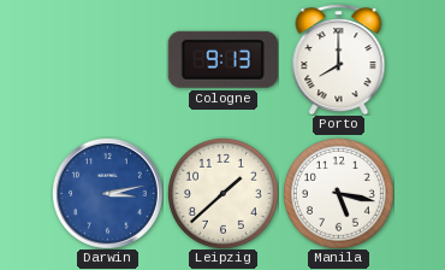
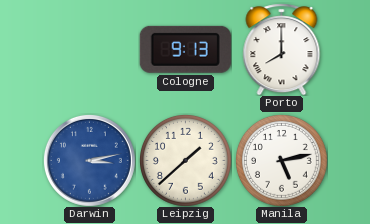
Manila: 5:17 -> 5:13
